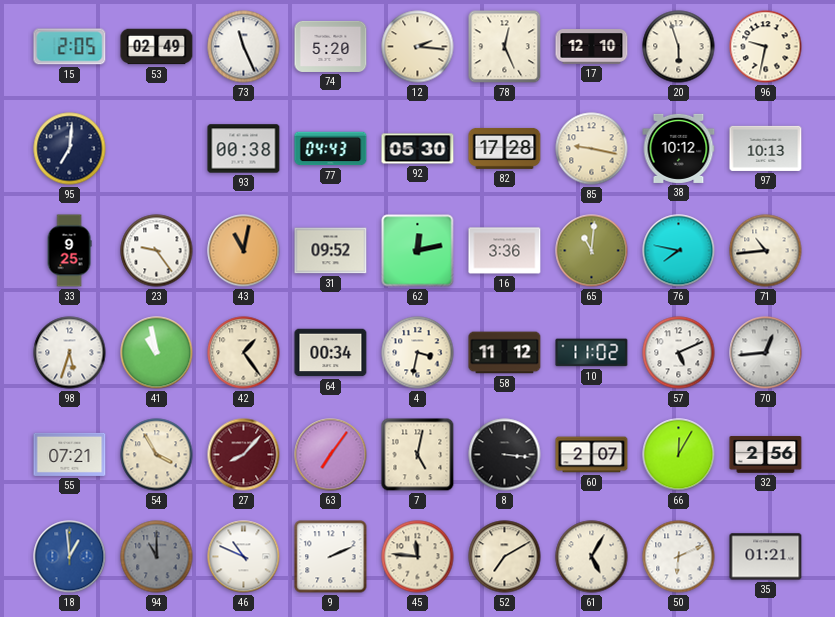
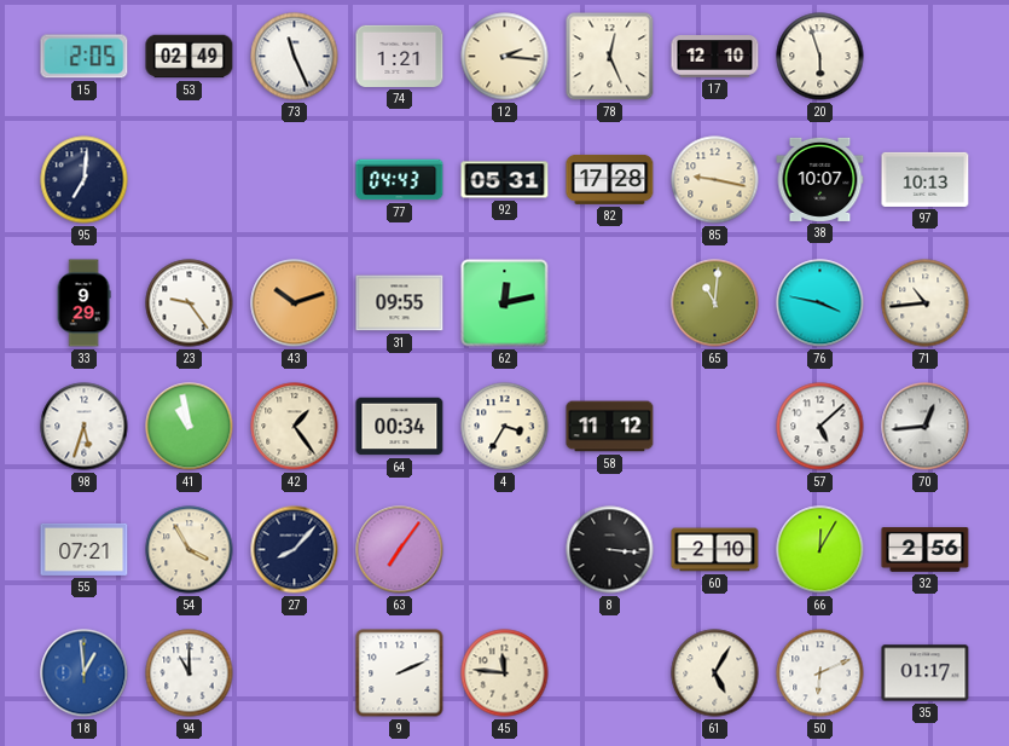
74: 5:20 -> 1:21
96: 9:32 -> none
93: 00:38 -> none
92: 05:30 -> 05:31
38: 10:12 -> 10:07
33: 9:25 -> 9:29
43: 11:02 -> 10:12
31: 09:52 -> 09:55
16: 3:36 -> none
76: 7:47 -> 3:47
4: 3:32 -> 3:35
10: 11:02 -> none
57: 5:11 -> 5:08
27 dial: burgundy -> navy
7: 5:02 -> none
60: 2:07 -> 2:10
94 dial: grey -> white
46: 10:49 -> none
52: 7:10 -> none
35: 01:21 -> 01:17
